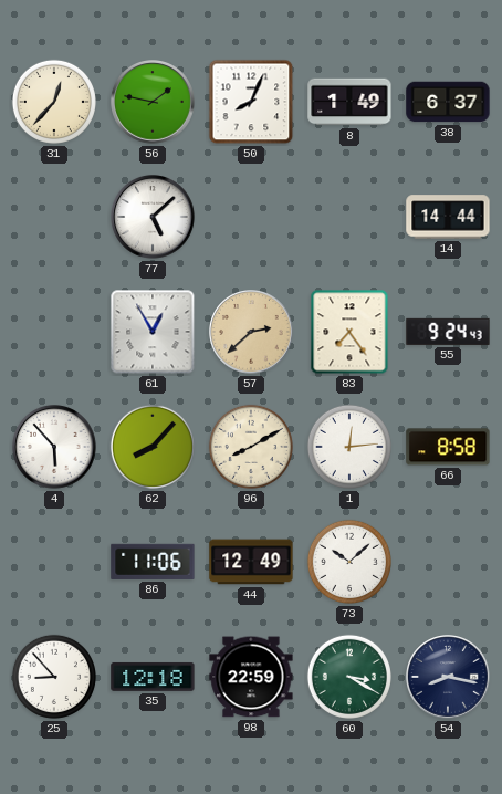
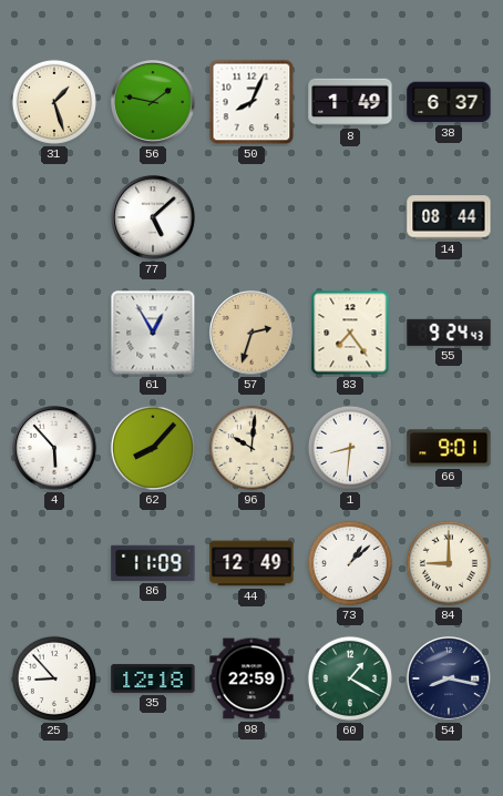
31: 12:37 -> 1:27
14: 14:44 -> 08:44
57: 2:38 -> 2:33
96: 8:10 -> 10:01
1: 12:14 -> 8:31
66: 8:58 -> 9:01
86: 11:06 -> 11:09
73: 10:08 -> 1:08
84: none -> 9:00
60: 3:20 -> 1:20
